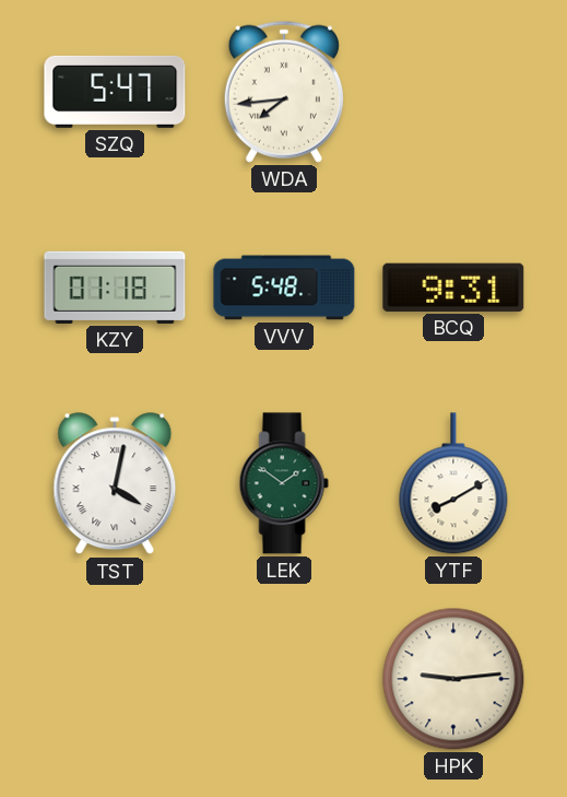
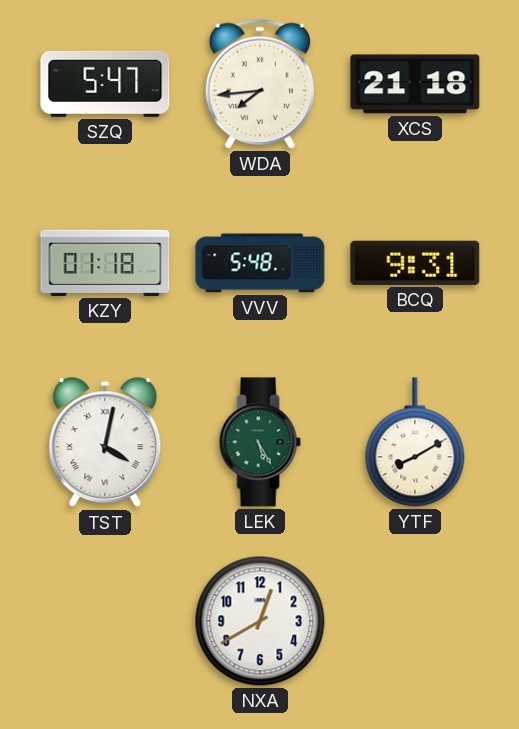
XCS: none -> 21:18
LEK: 1:51 -> 5:25
NXA: none -> 12:40
HPK: 9:14 -> none
